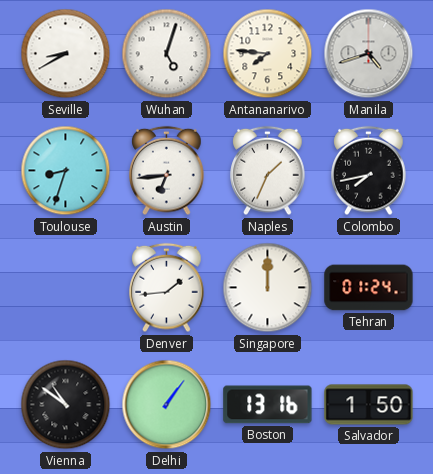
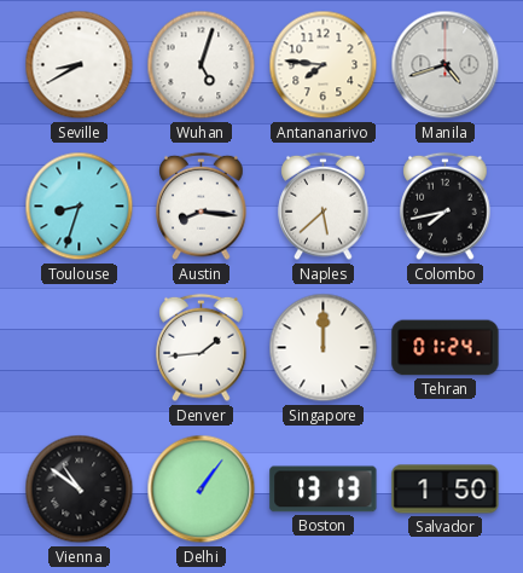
Austin: 6:44 -> 8:16
Naples: 1:34 -> 5:38
Boston: 13:16 -> 13:13
